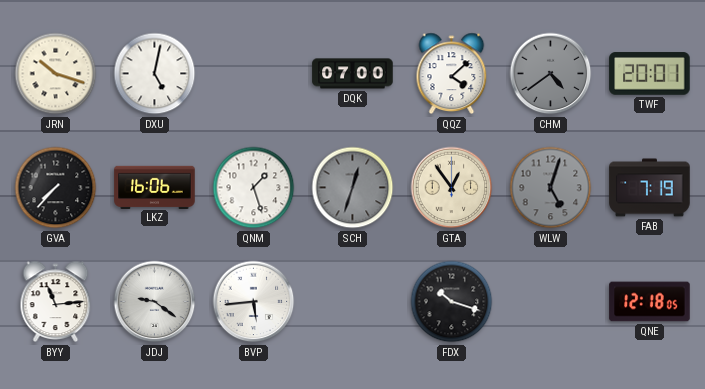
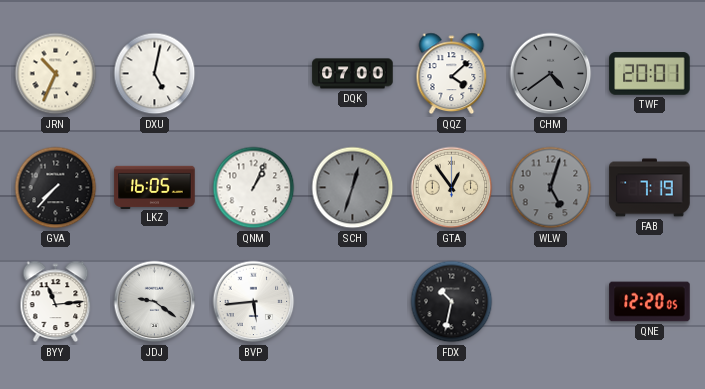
JRN: 10:18 -> 10:34
LKZ: 16:06 -> 16:05
QNM: 1:27 -> 1:04
FDX: 10:18 -> 10:32
QNE: 12:18 -> 12:20
